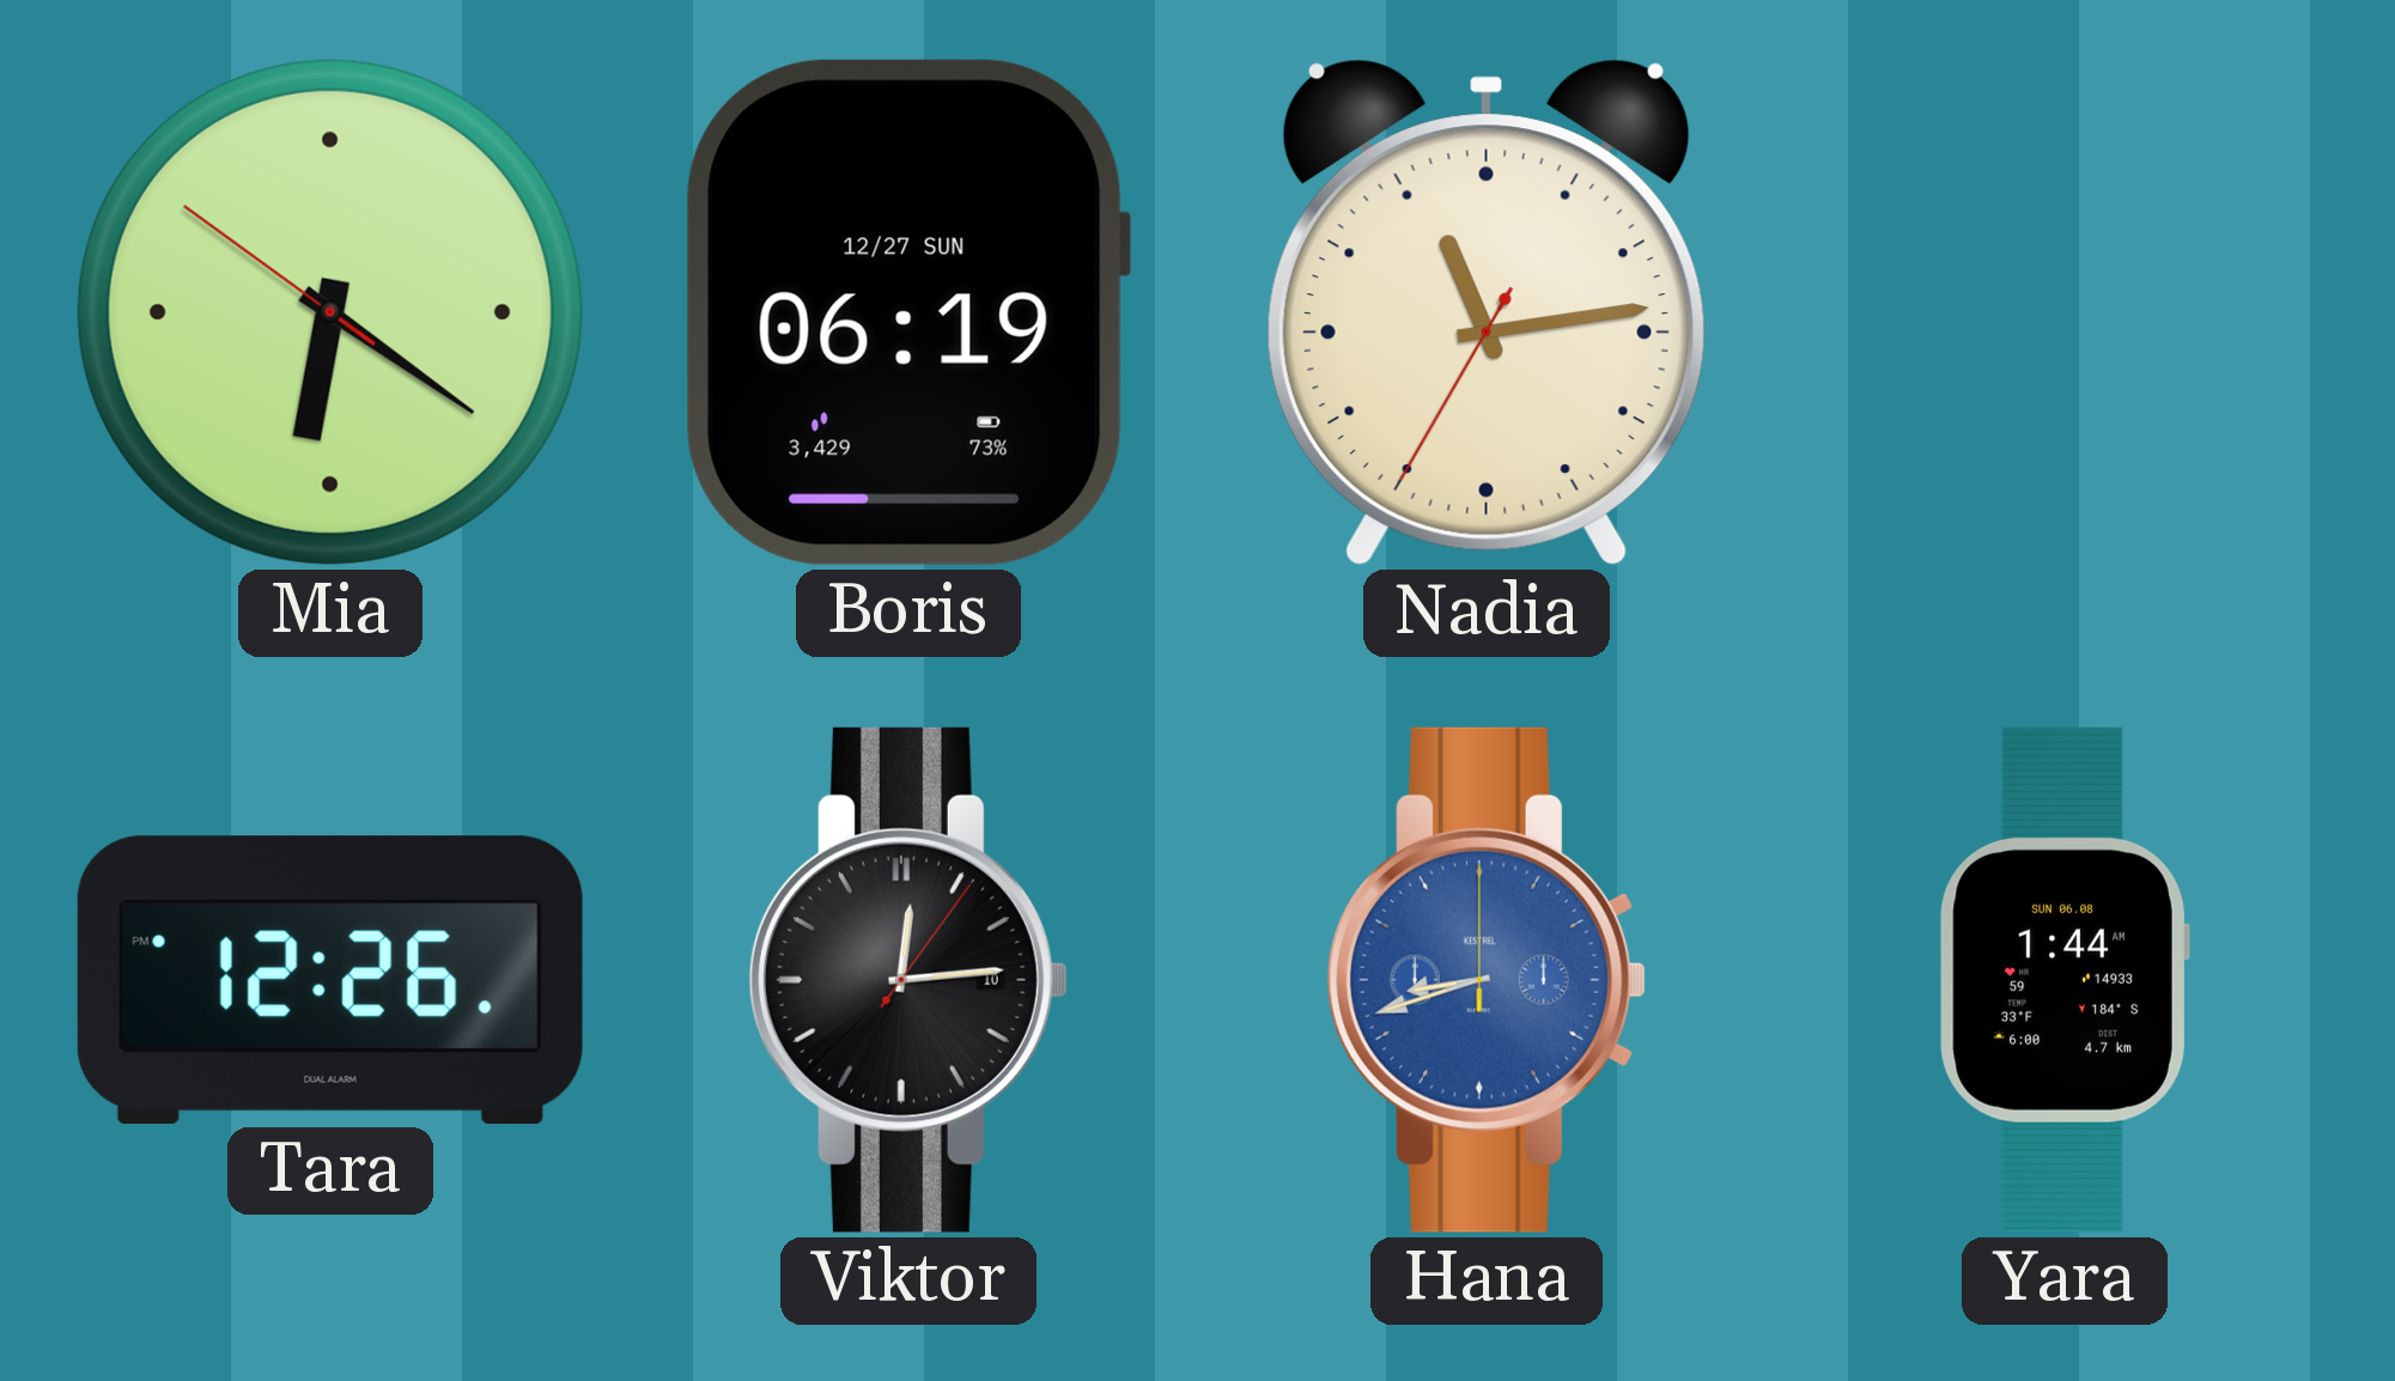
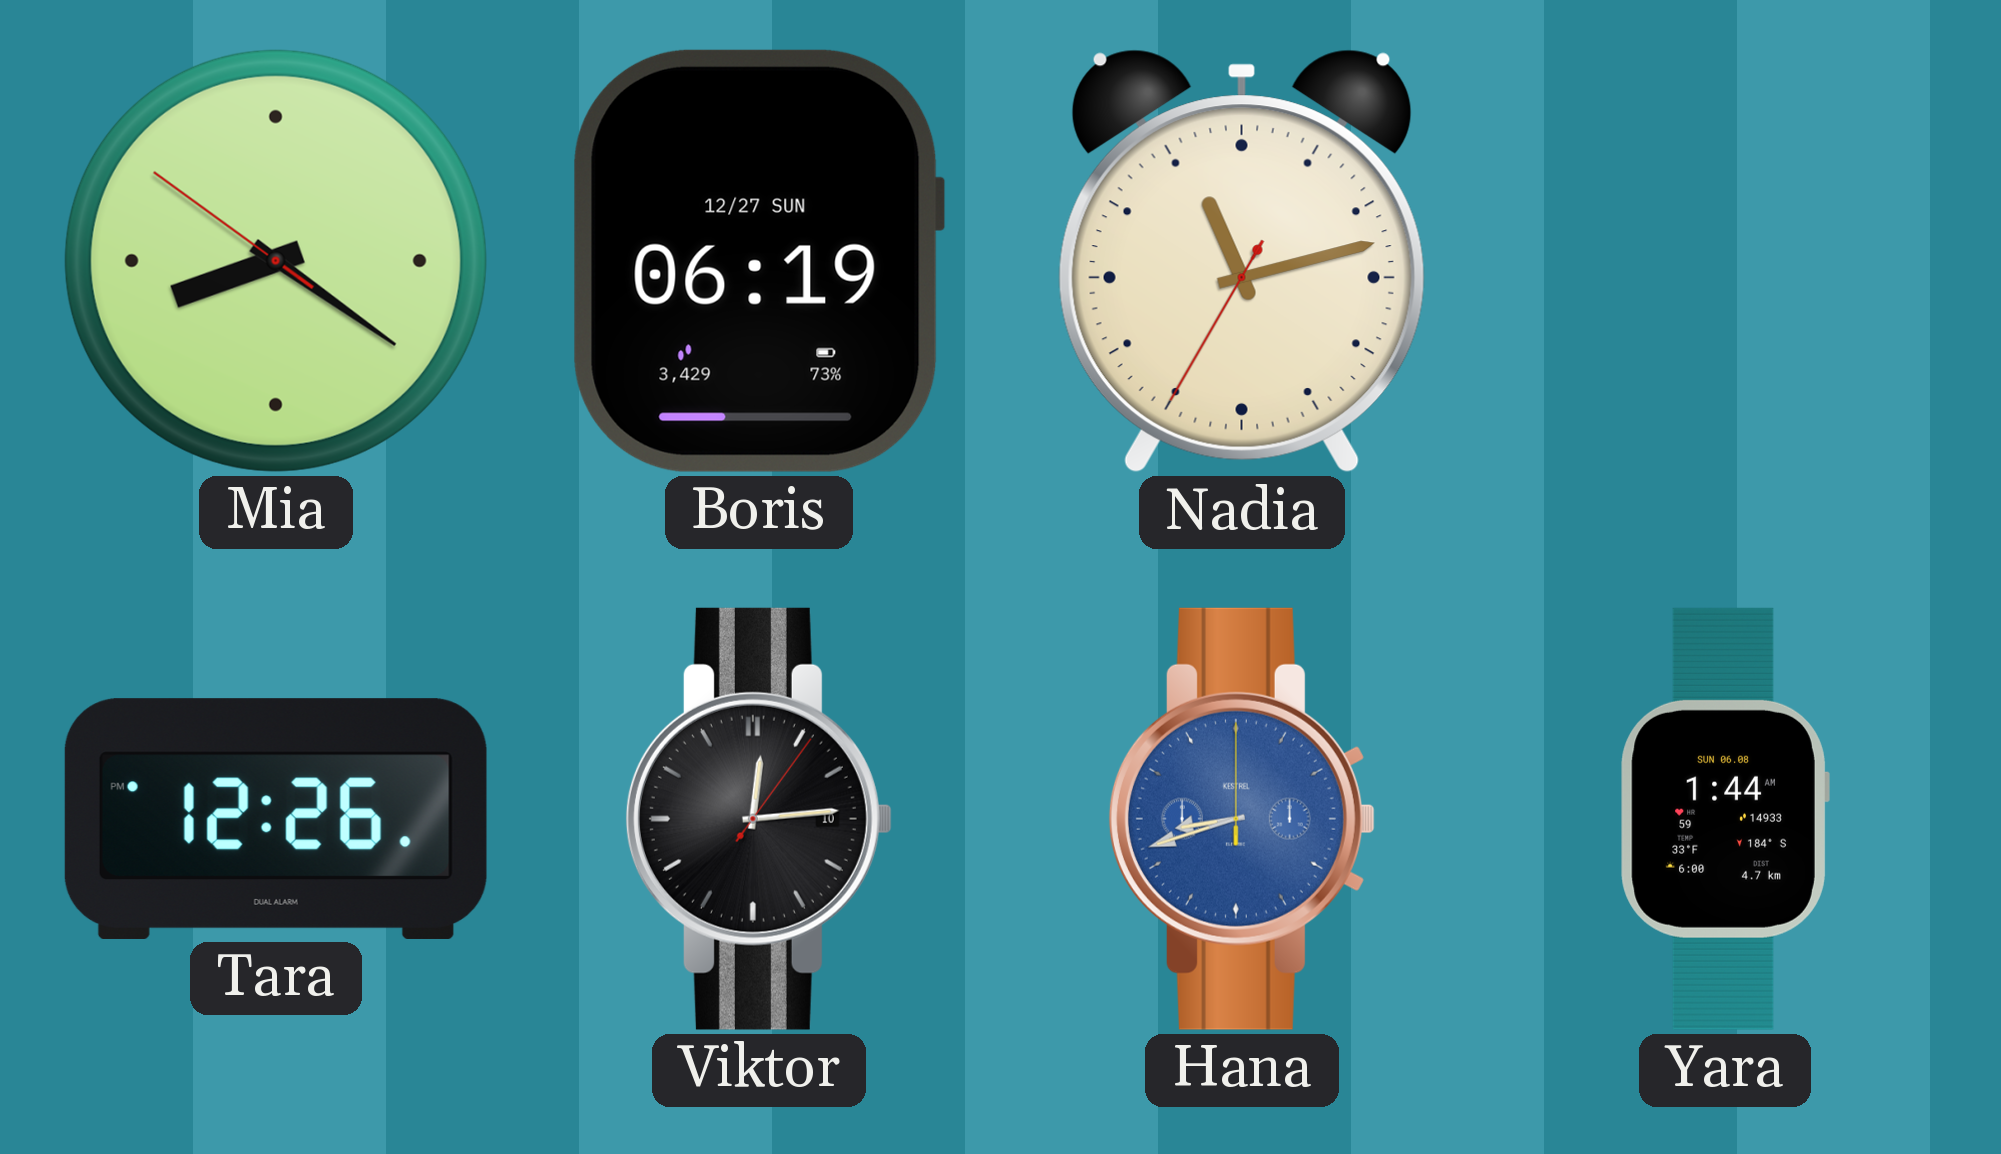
Mia: 6:20 -> 8:20
Nadia: 11:13 -> 11:12
